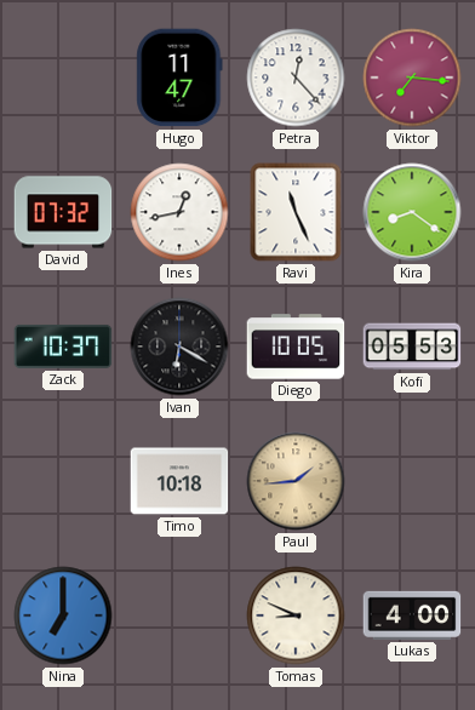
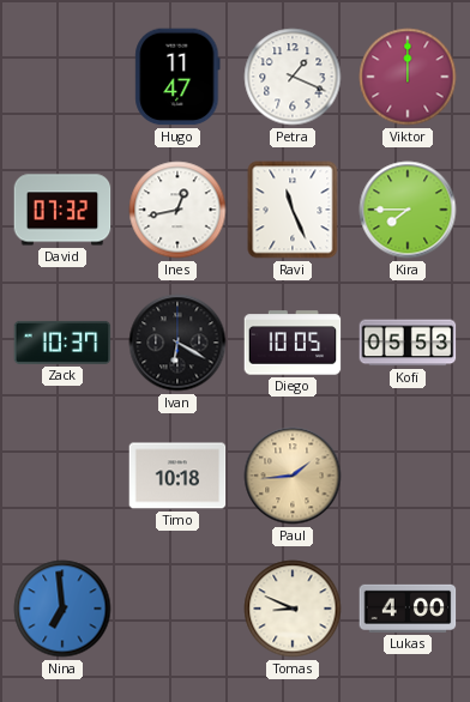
Petra: 12:23 -> 1:19
Viktor: 7:16 -> 12:00
Kira: 8:21 -> 7:45
Nina: 7:00 -> 6:59
